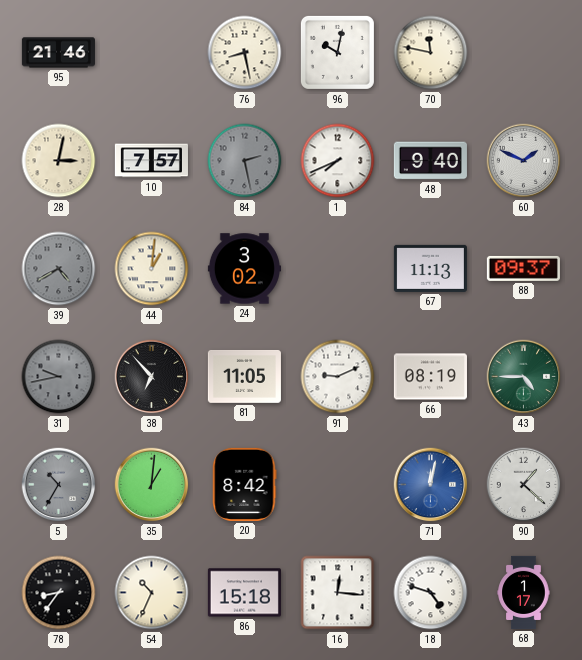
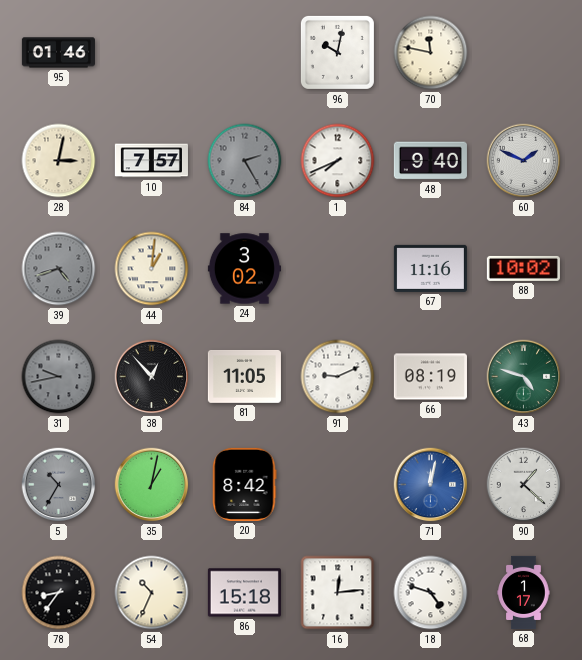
95: 21:46 -> 01:46
76: 8:28 -> none
84: 2:28 -> 2:25
39: 4:40 -> 4:42
67: 11:13 -> 11:16
88: 09:37 -> 10:02
38: 6:53 -> 12:53
43: 4:45 -> 4:48
35: 1:01 -> 1:02
16: 12:16 -> 12:14
